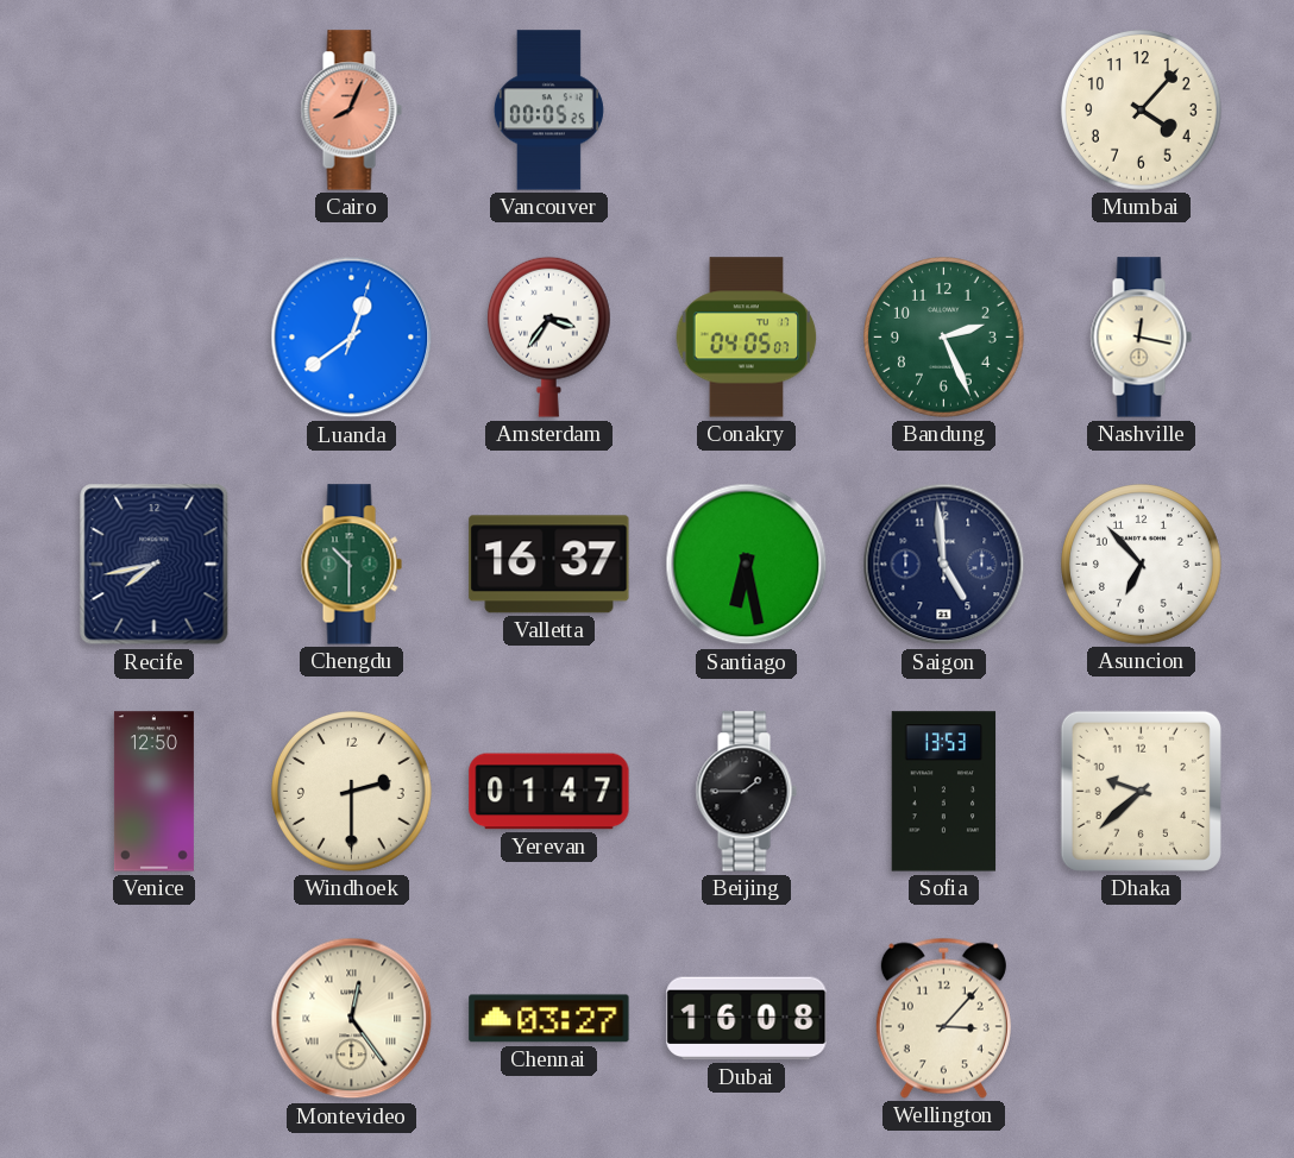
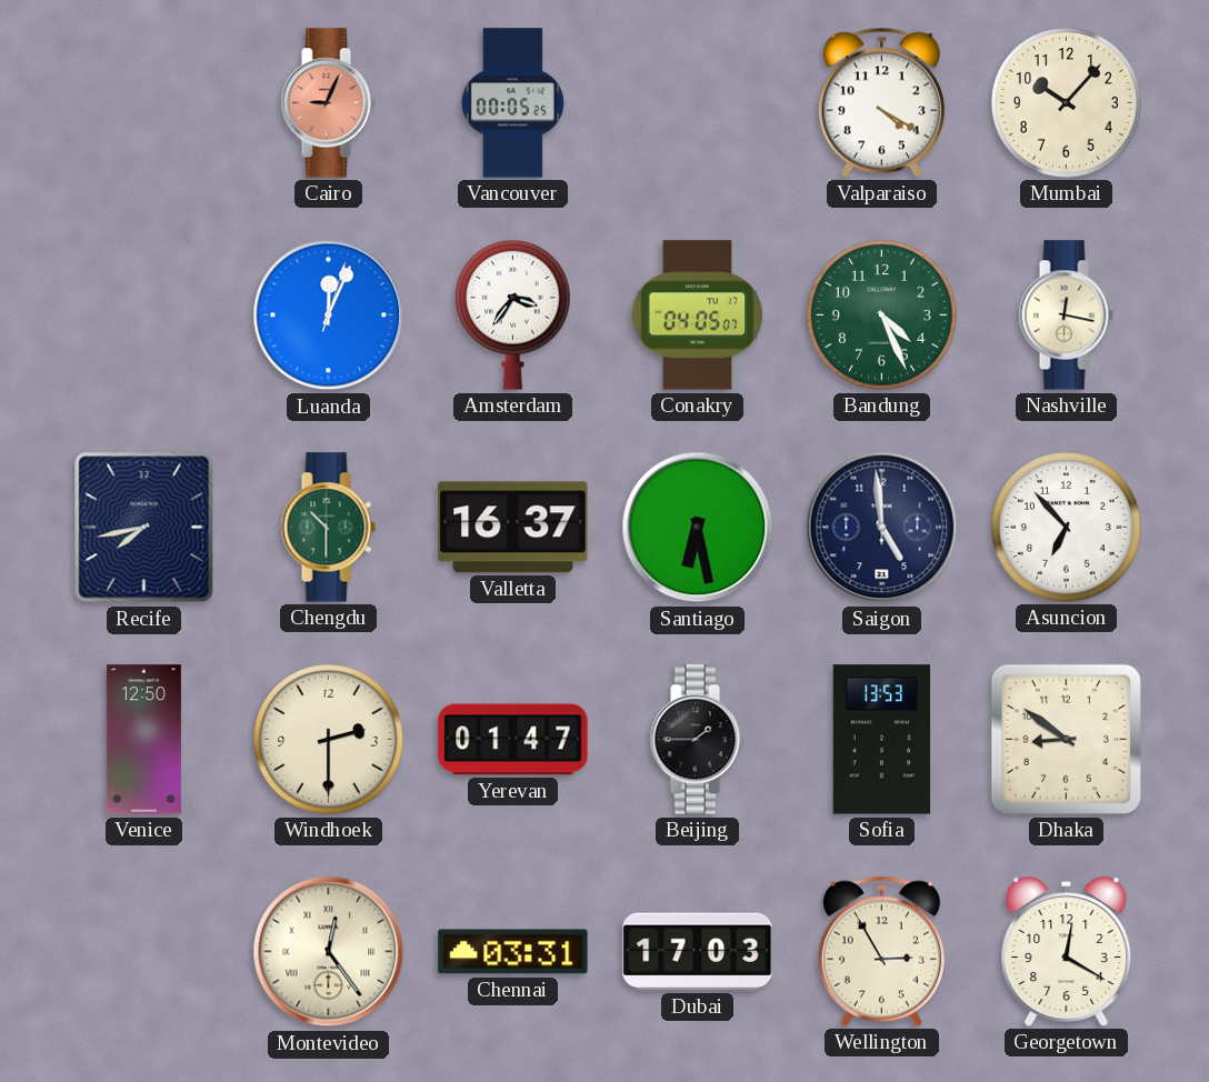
Cairo: 8:04 -> 9:04
Valparaiso: none -> 4:20
Mumbai: 4:07 -> 10:07
Luanda: 12:39 -> 12:04
Bandung: 2:26 -> 4:26
Dhaka: 9:38 -> 8:51
Chennai: 03:27 -> 03:31
Dubai: 16:08 -> 17:03
Wellington: 3:07 -> 2:55
Georgetown: none -> 12:20
